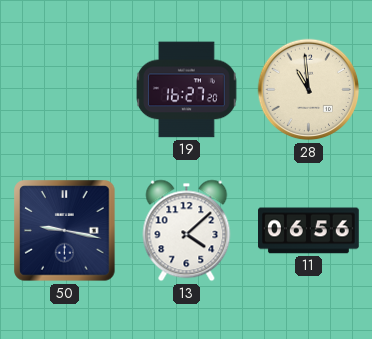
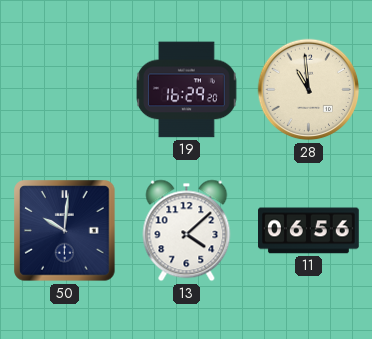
19: 16:27 -> 16:29
50: 9:17 -> 10:01
